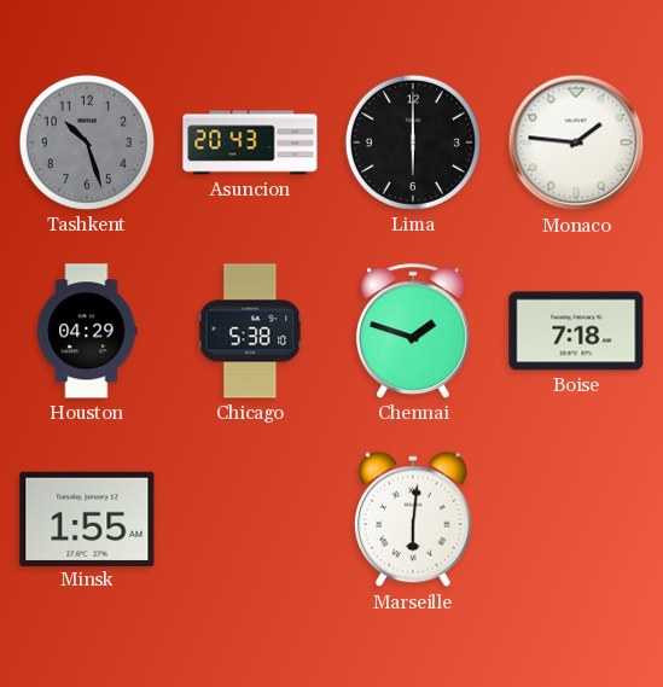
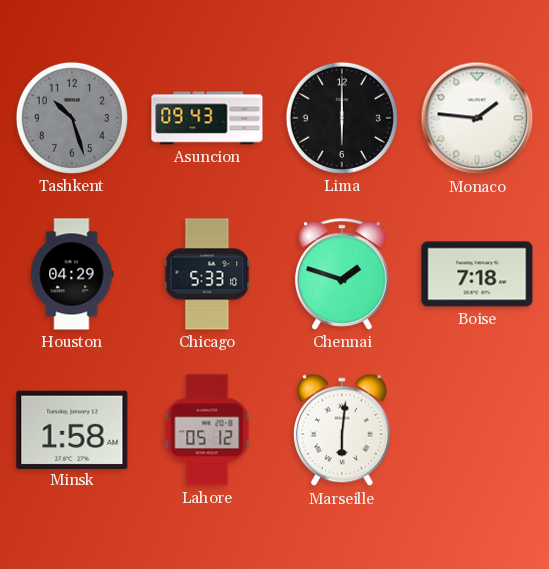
Asuncion: 20:43 -> 09:43
Chicago: 5:38 -> 5:33
Minsk: 1:55 -> 1:58
Lahore: none -> 05:12
